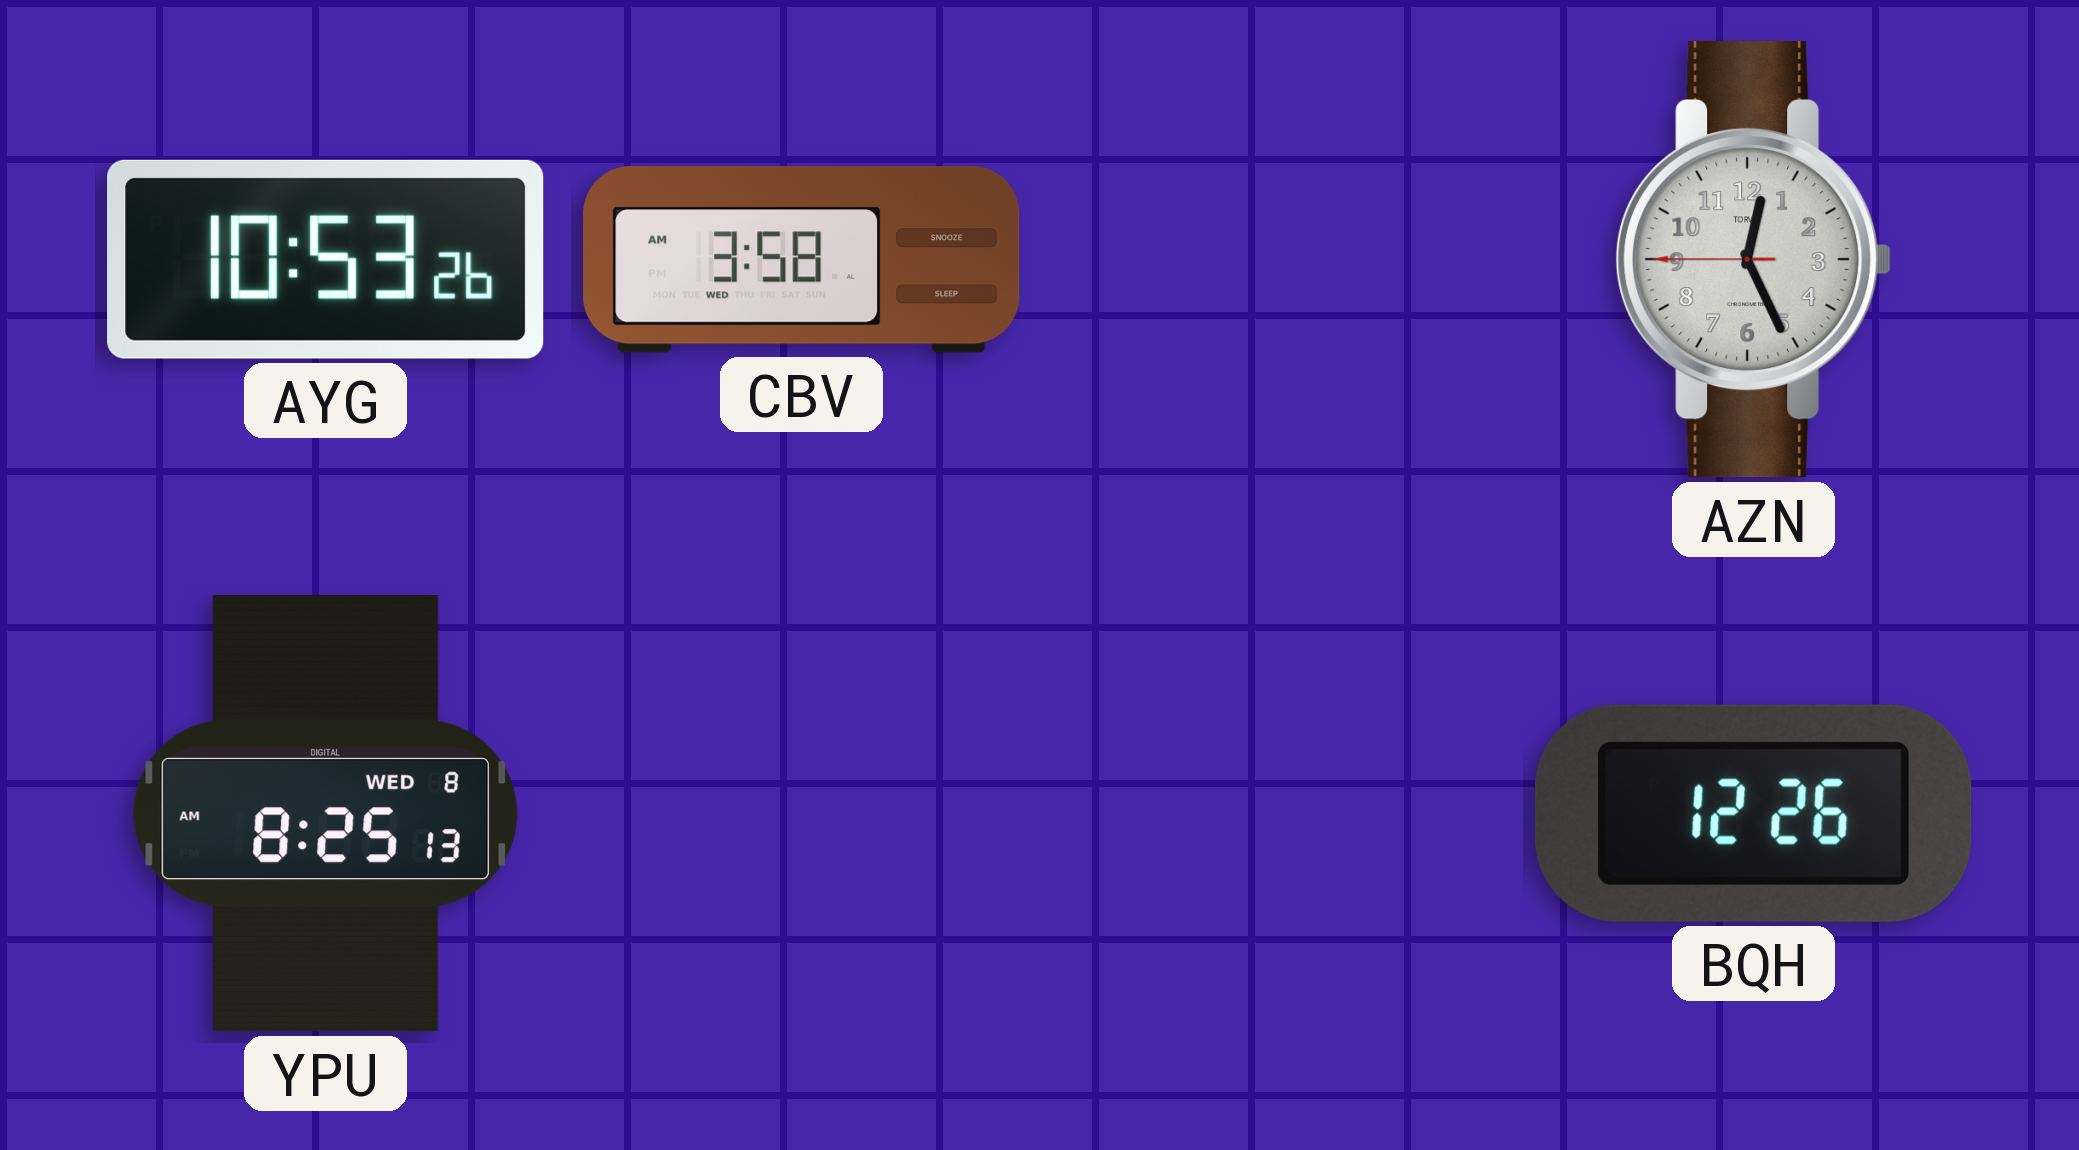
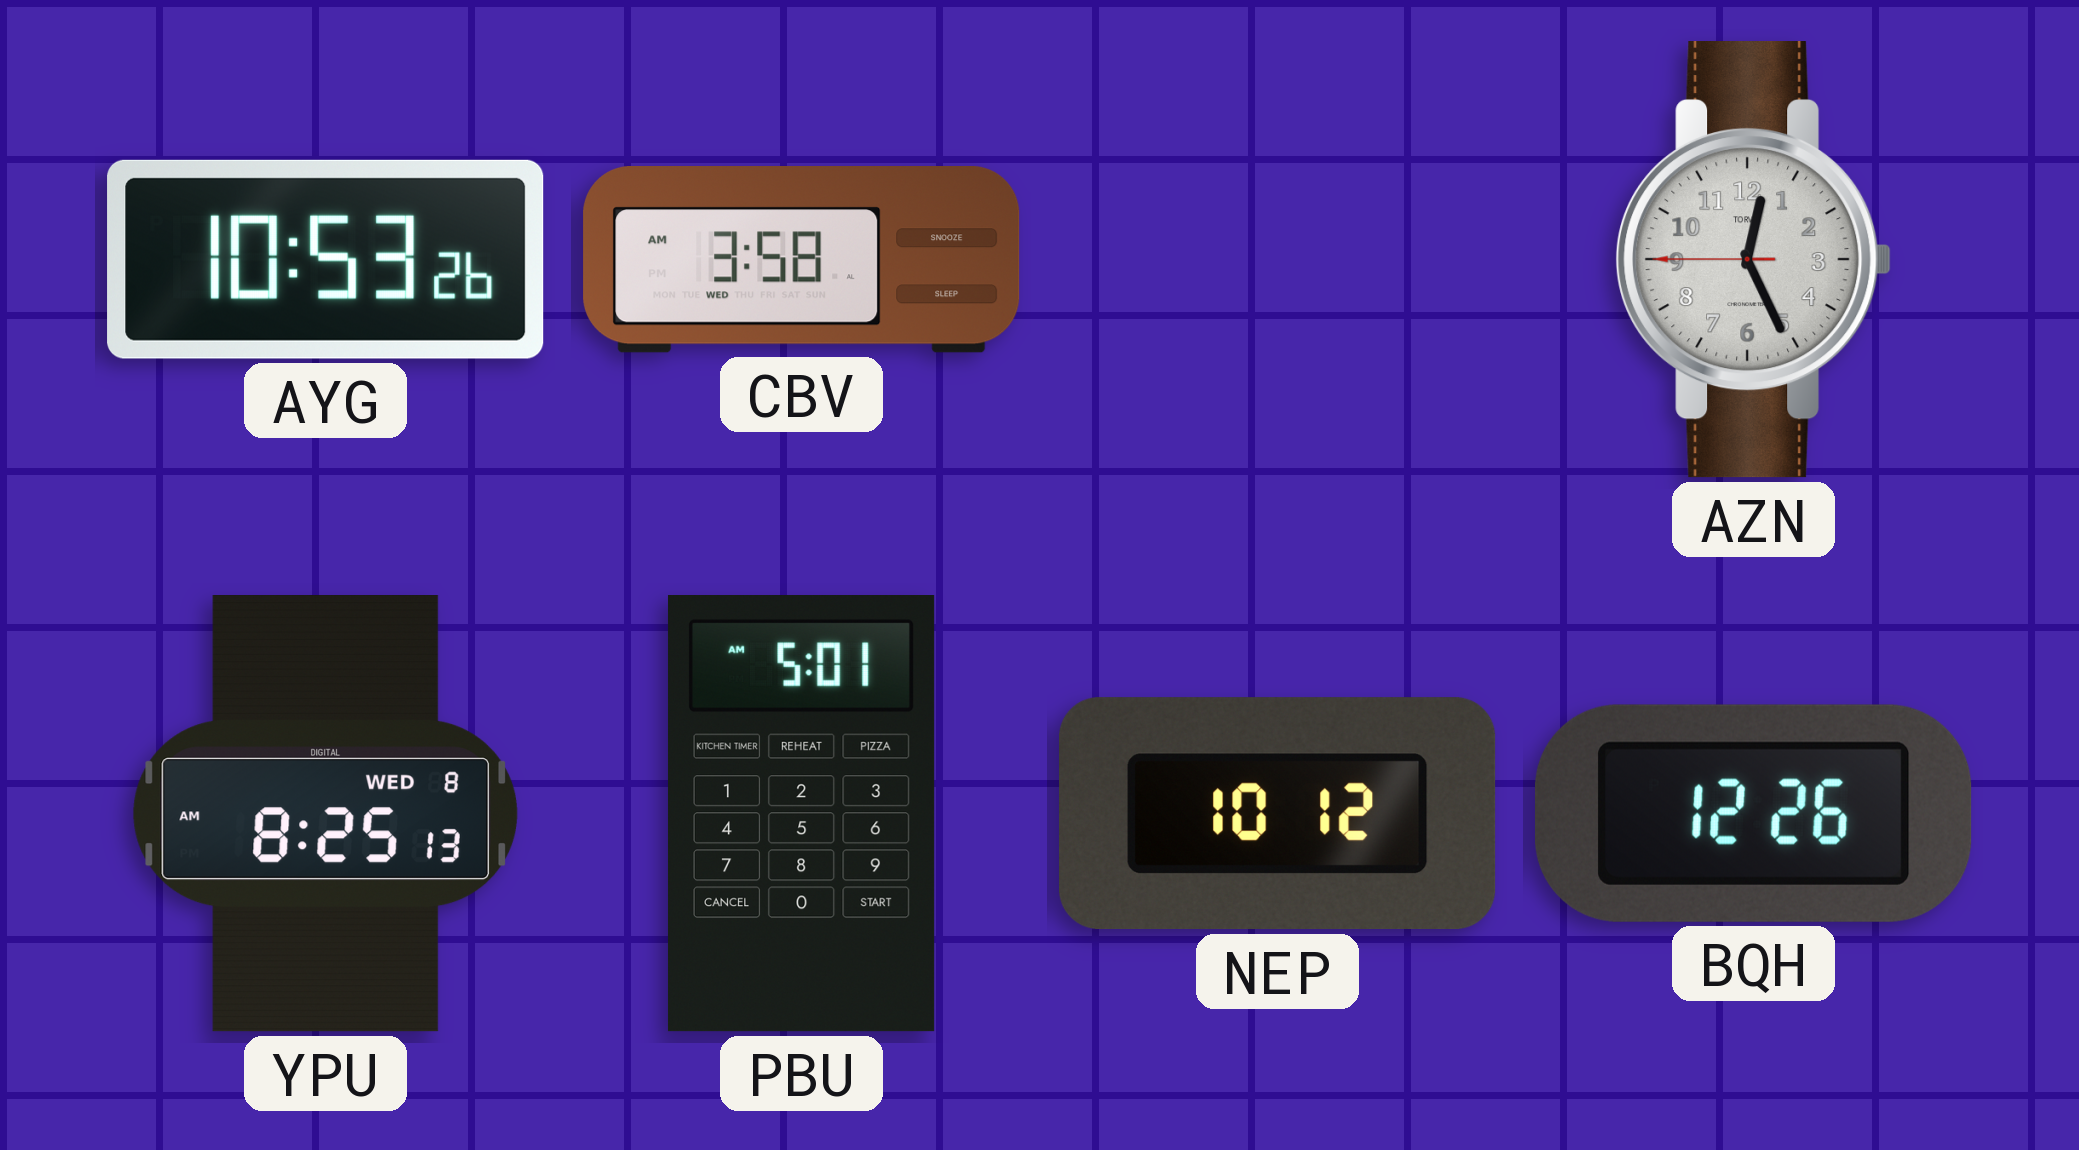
PBU: none -> 5:01
NEP: none -> 10:12
